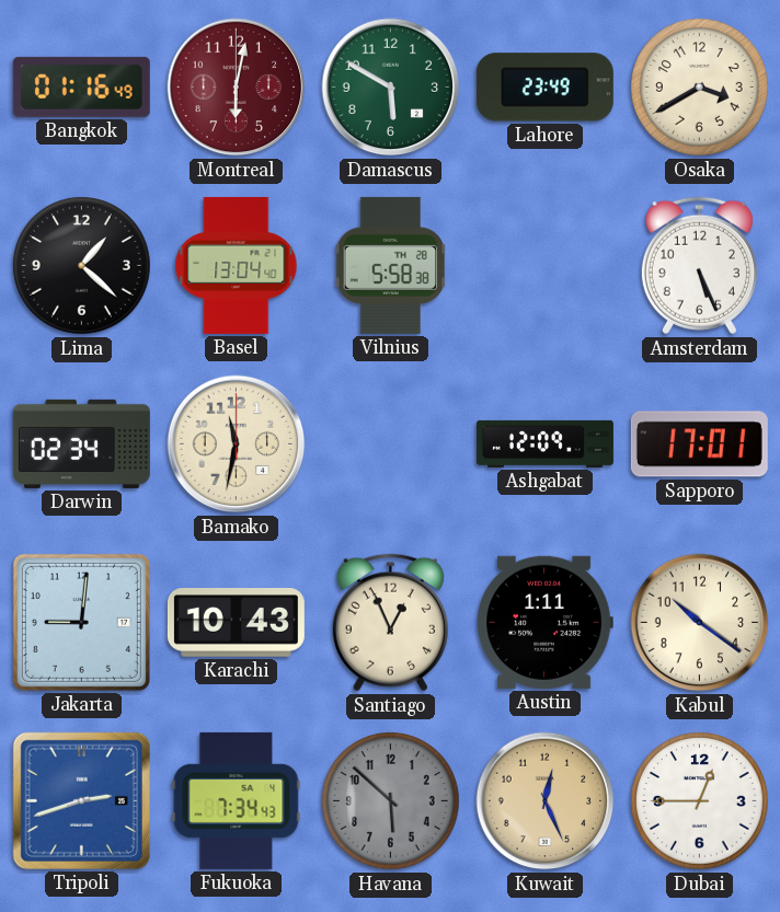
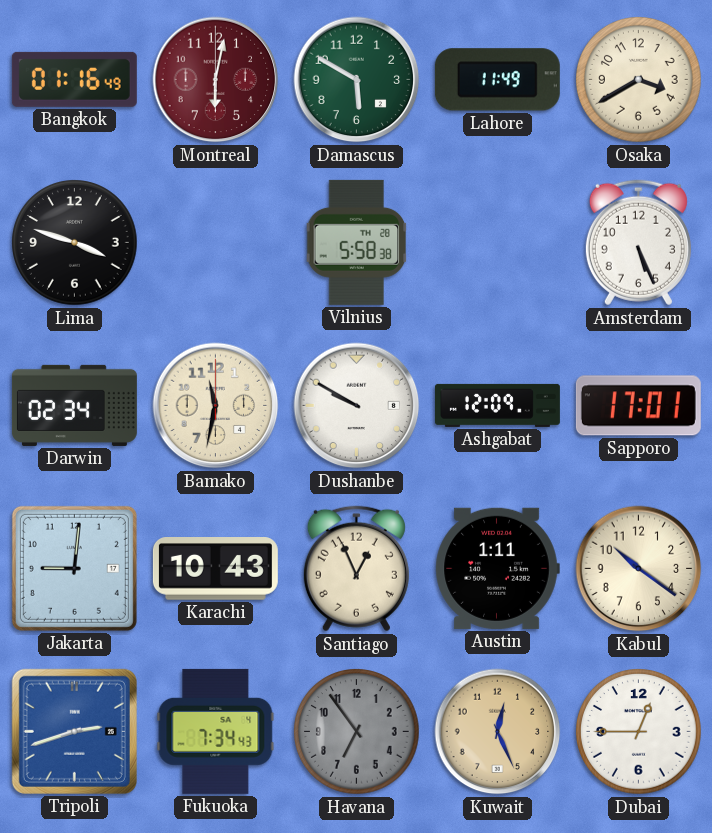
Lahore: 23:49 -> 11:49
Lima: 1:22 -> 3:48
Basel: 13:04 -> none
Dushanbe: none -> 9:50
Havana: 5:52 -> 6:54
